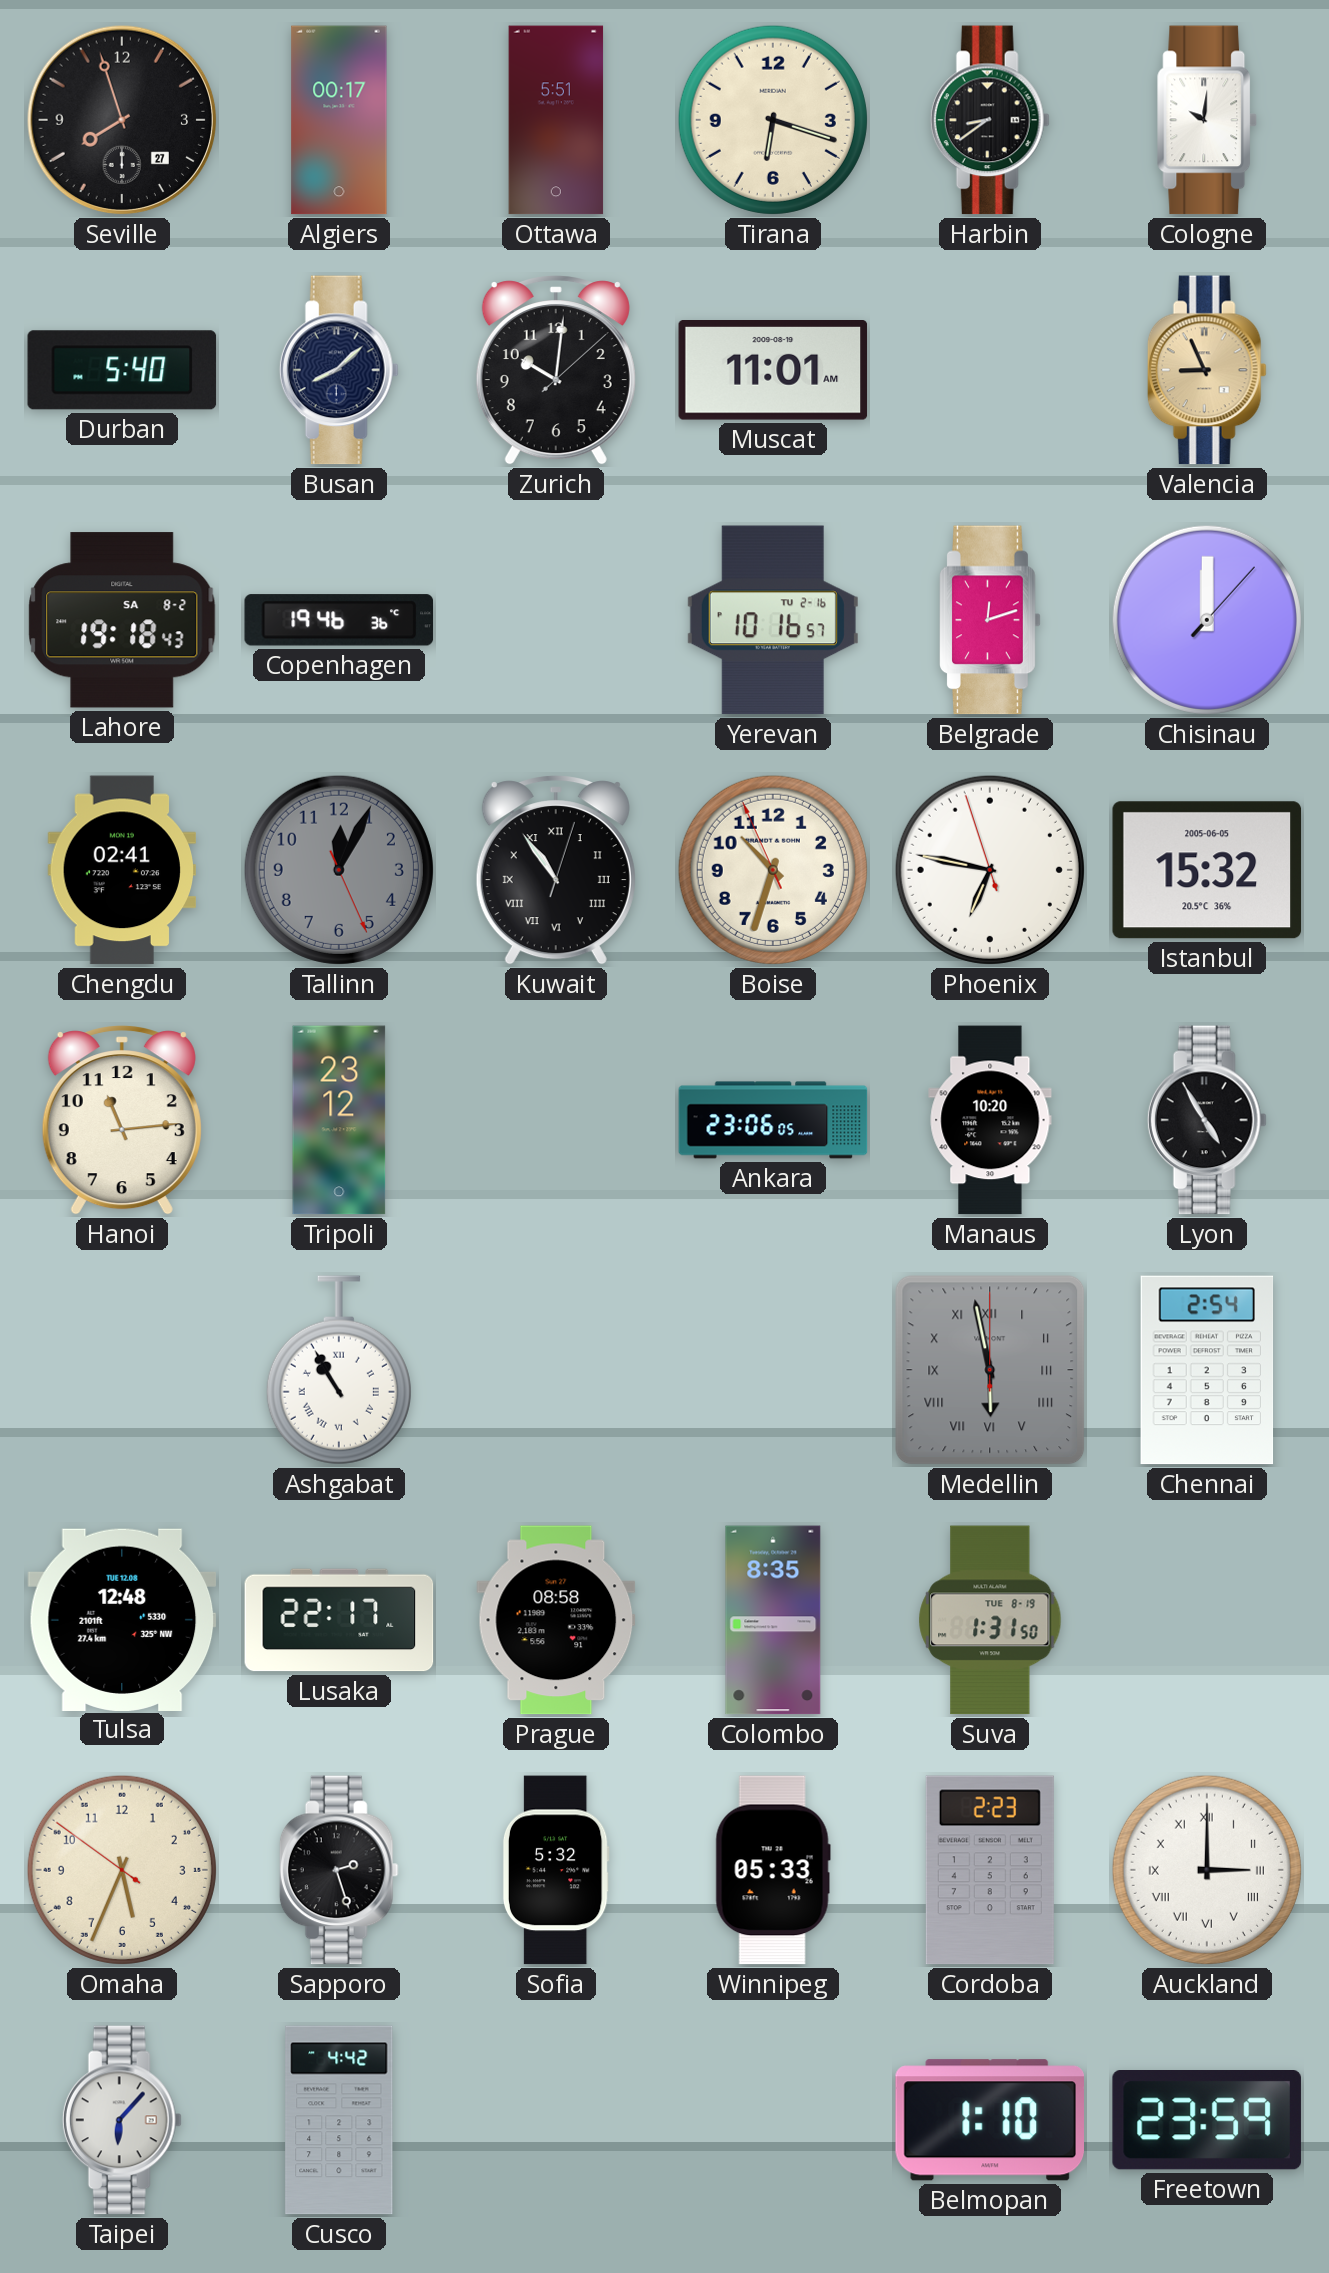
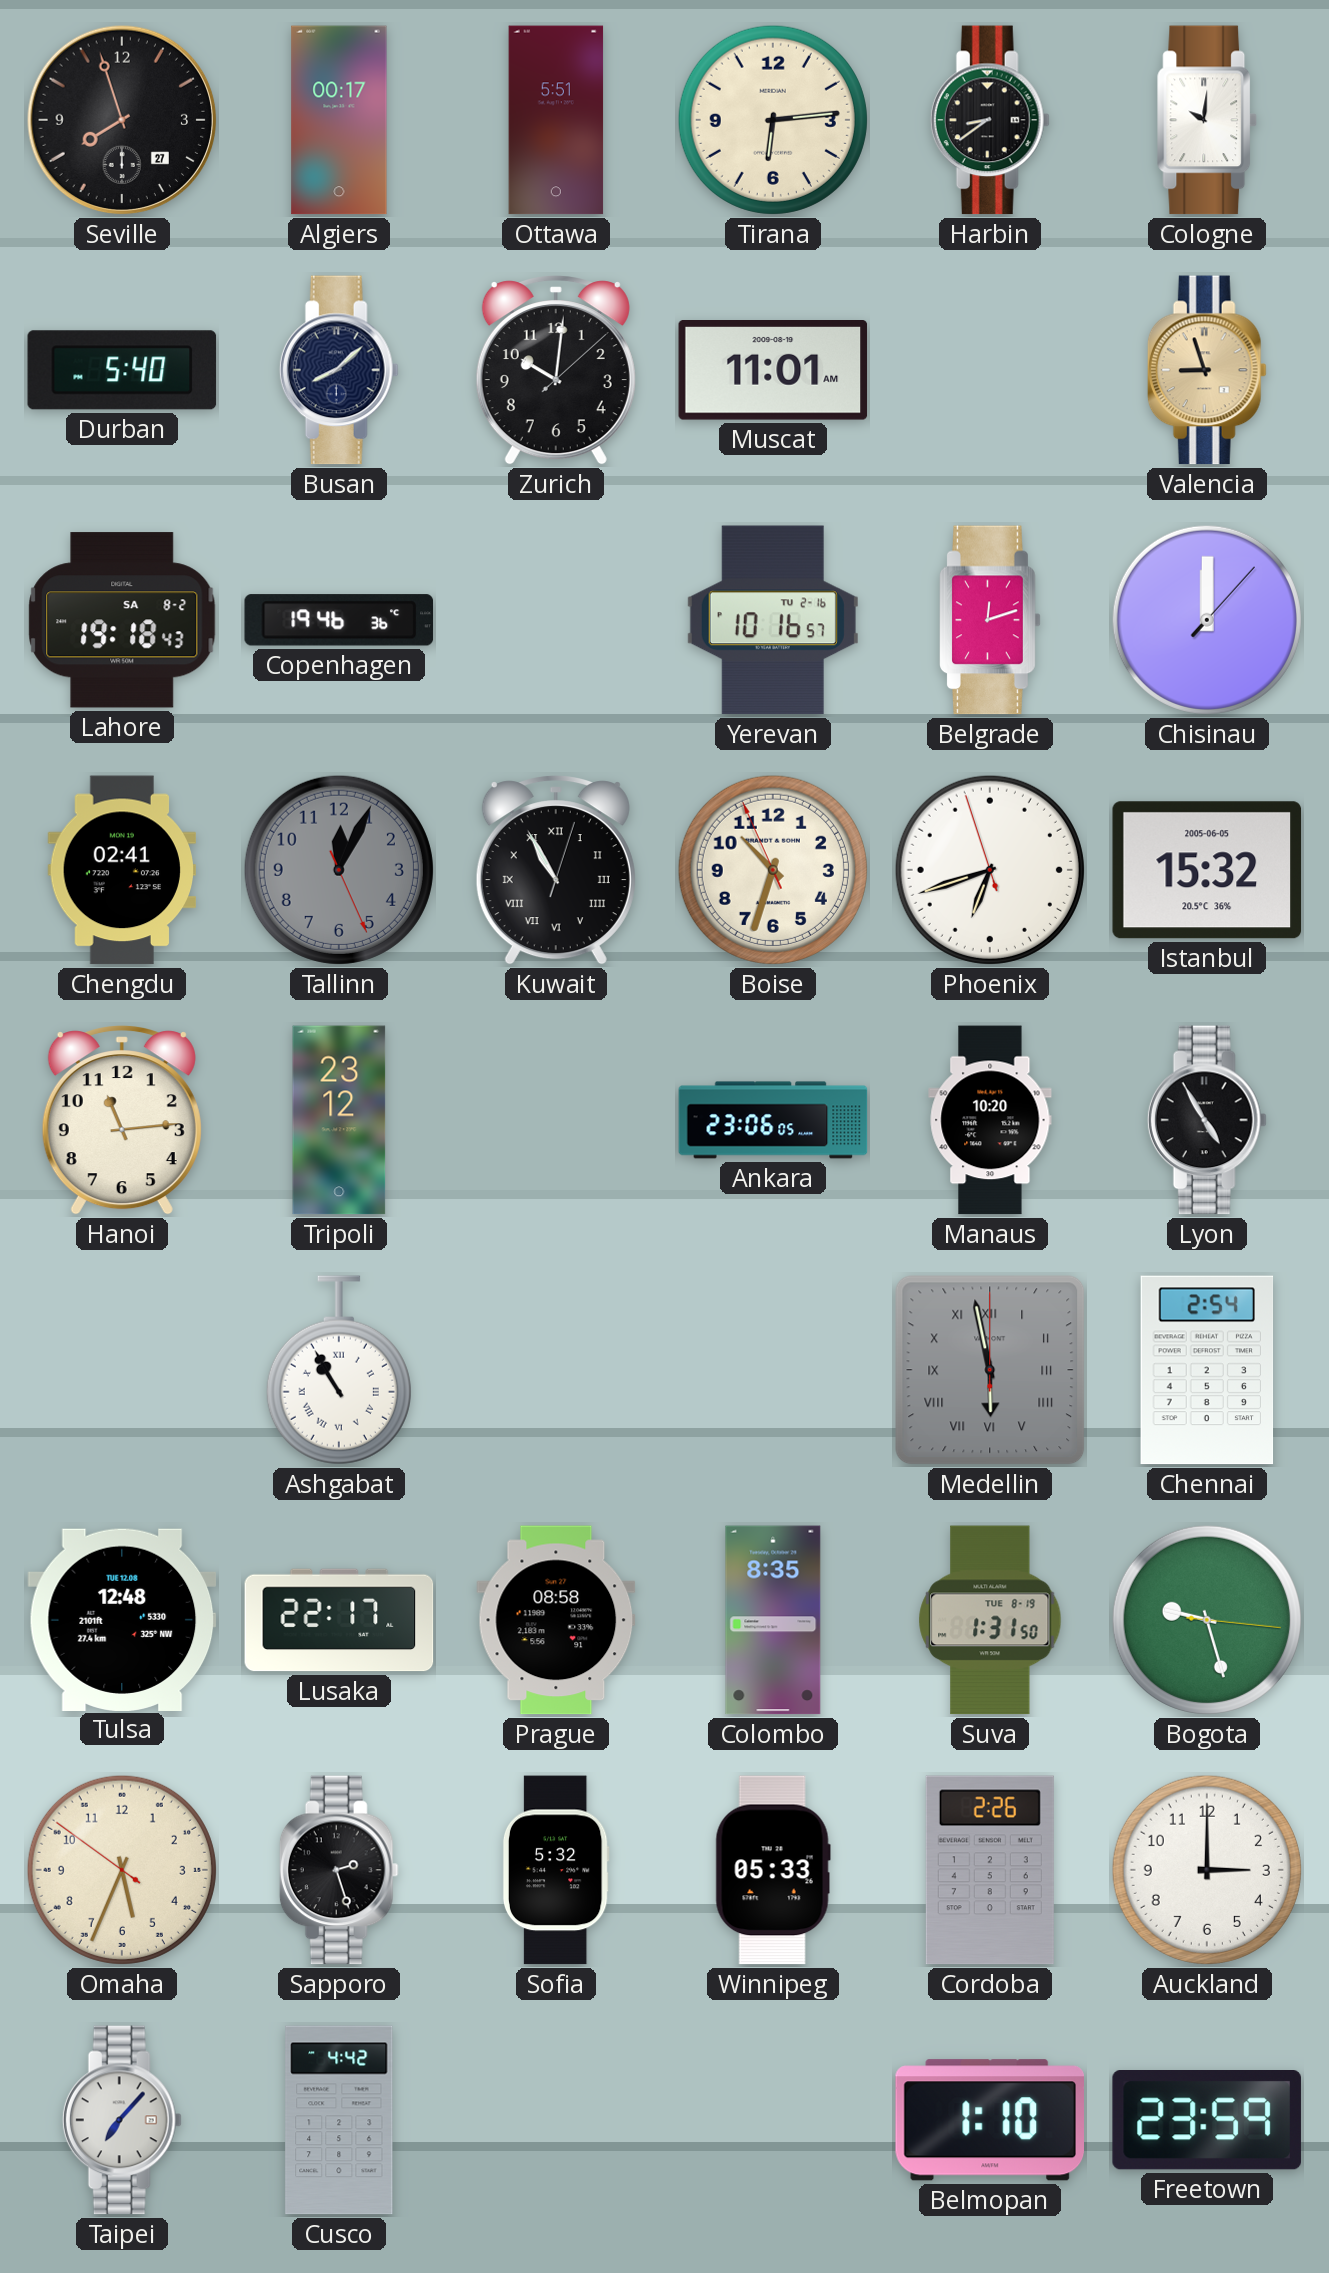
Tirana: 6:18 -> 6:14
Valencia: 8:56 -> 8:57
Kuwait: 10:54 -> 10:55
Phoenix: 6:46 -> 6:41
Bogota: none -> 9:27
Cordoba: 2:23 -> 2:26
Auckland numerals: Roman -> Arabic
Taipei: 6:07 -> 7:07
